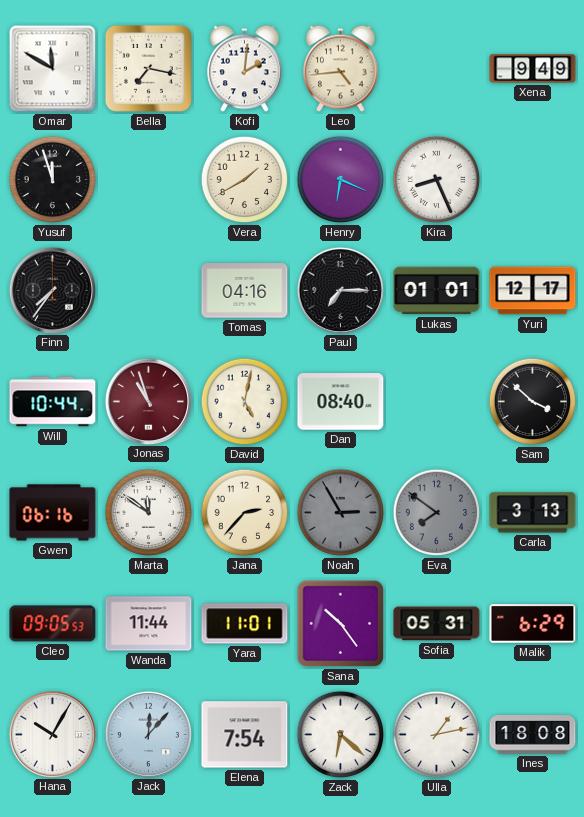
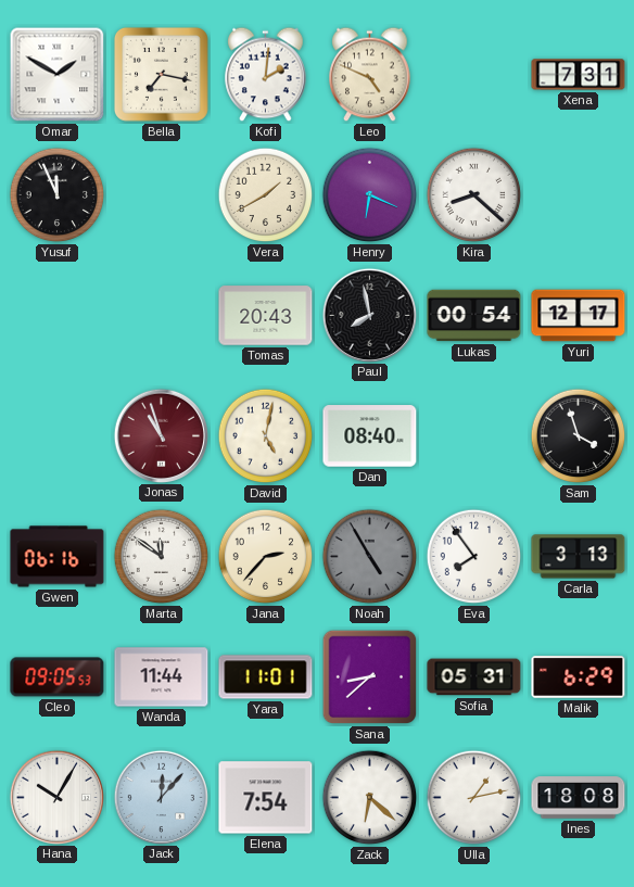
Omar: 11:50 -> 1:50
Leo: 4:44 -> 4:49
Xena: 9:49 -> 7:31
Yusuf: 11:57 -> 11:56
Kira: 8:26 -> 8:22
Finn: 7:36 -> none
Tomas: 04:16 -> 20:43
Paul: 7:15 -> 7:58
Lukas: 01:01 -> 00:54
Will: 10:44 -> none
Sam: 3:52 -> 3:57
Noah: 2:55 -> 4:55
Eva: 7:51 -> 7:54
Eva dial: grey -> white
Sana: 10:24 -> 8:38
